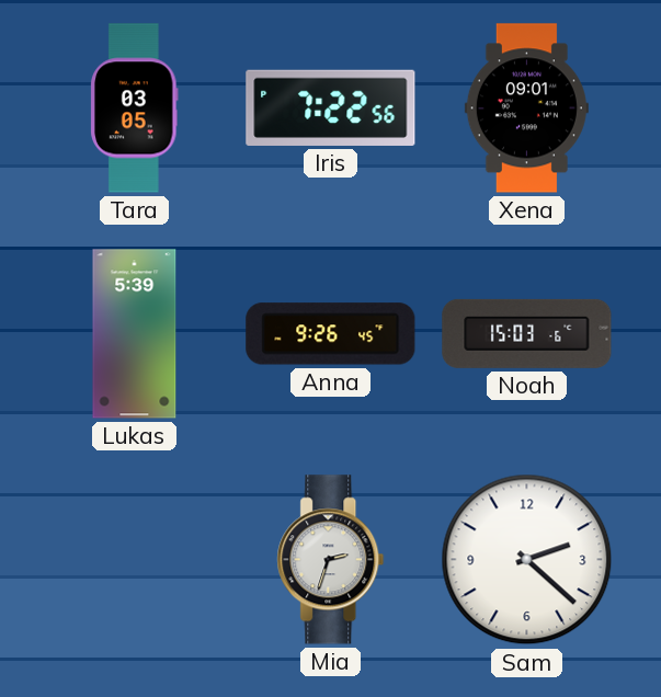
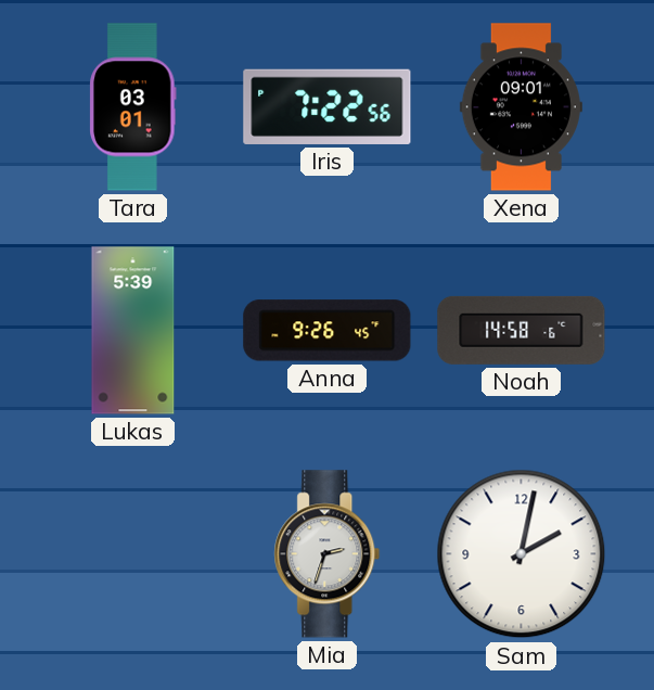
Tara: 03:05 -> 03:01
Noah: 15:03 -> 14:58
Sam: 2:22 -> 2:02
